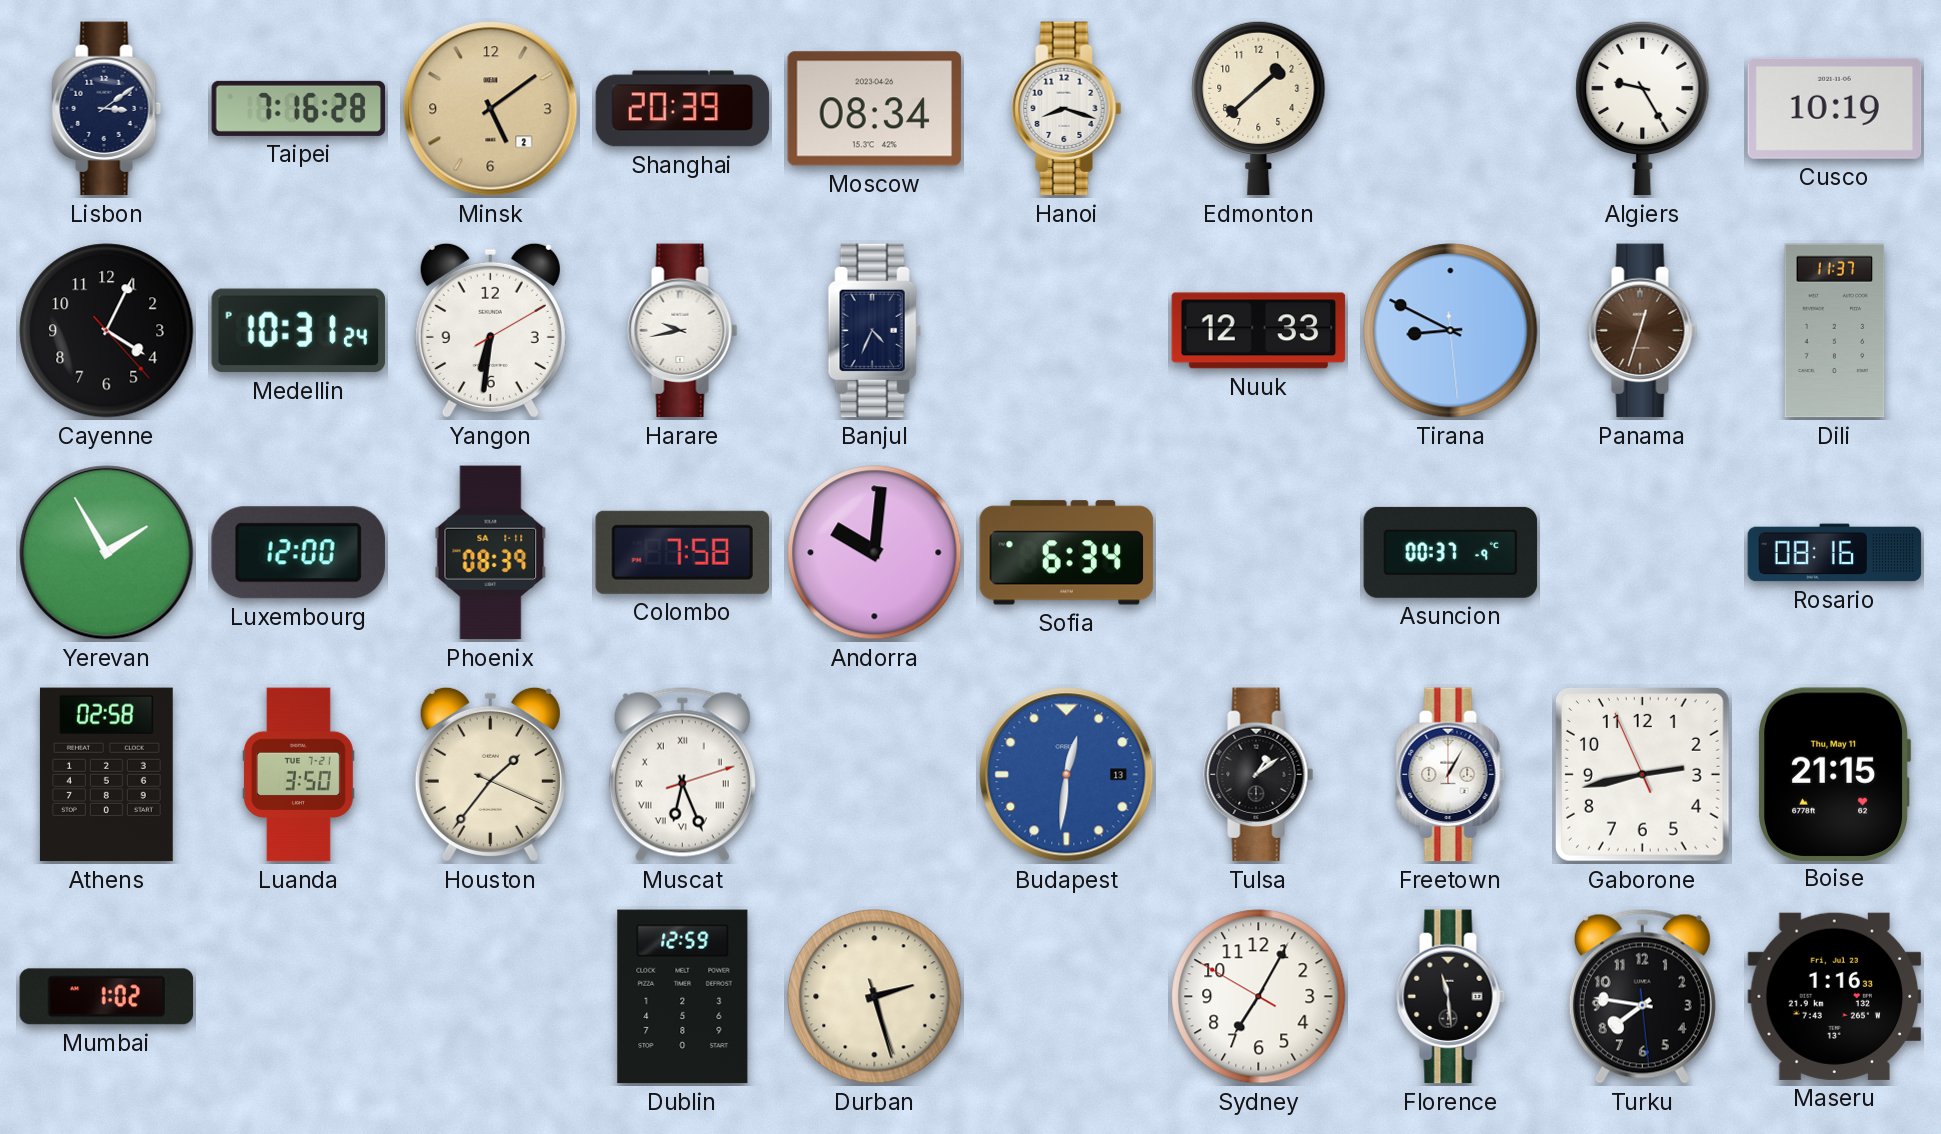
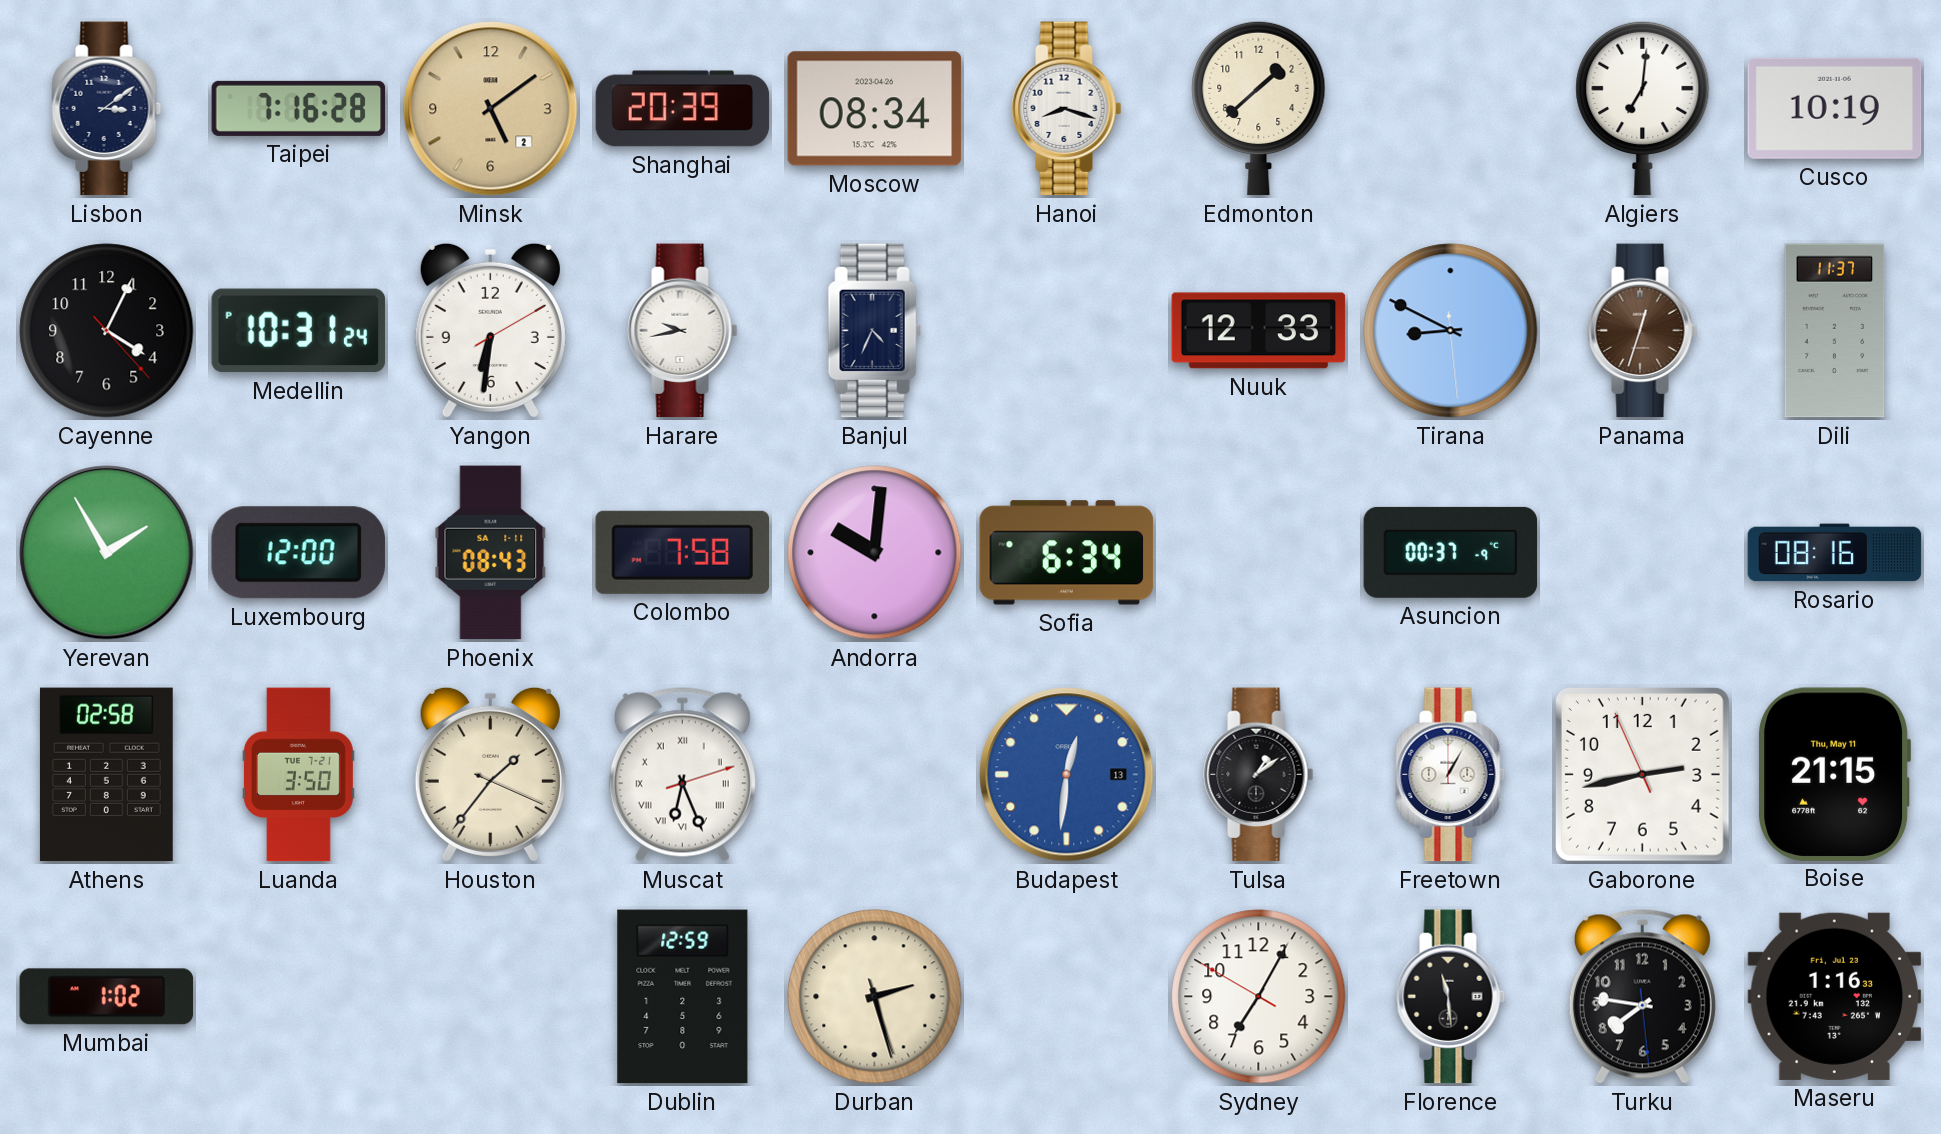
Algiers: 9:25 -> 7:01
Phoenix: 08:39 -> 08:43
